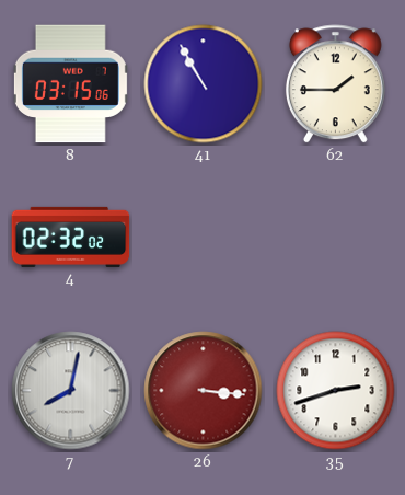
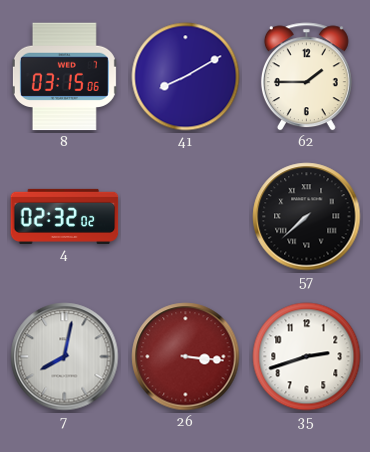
41: 10:55 -> 8:10
57: none -> 7:38
